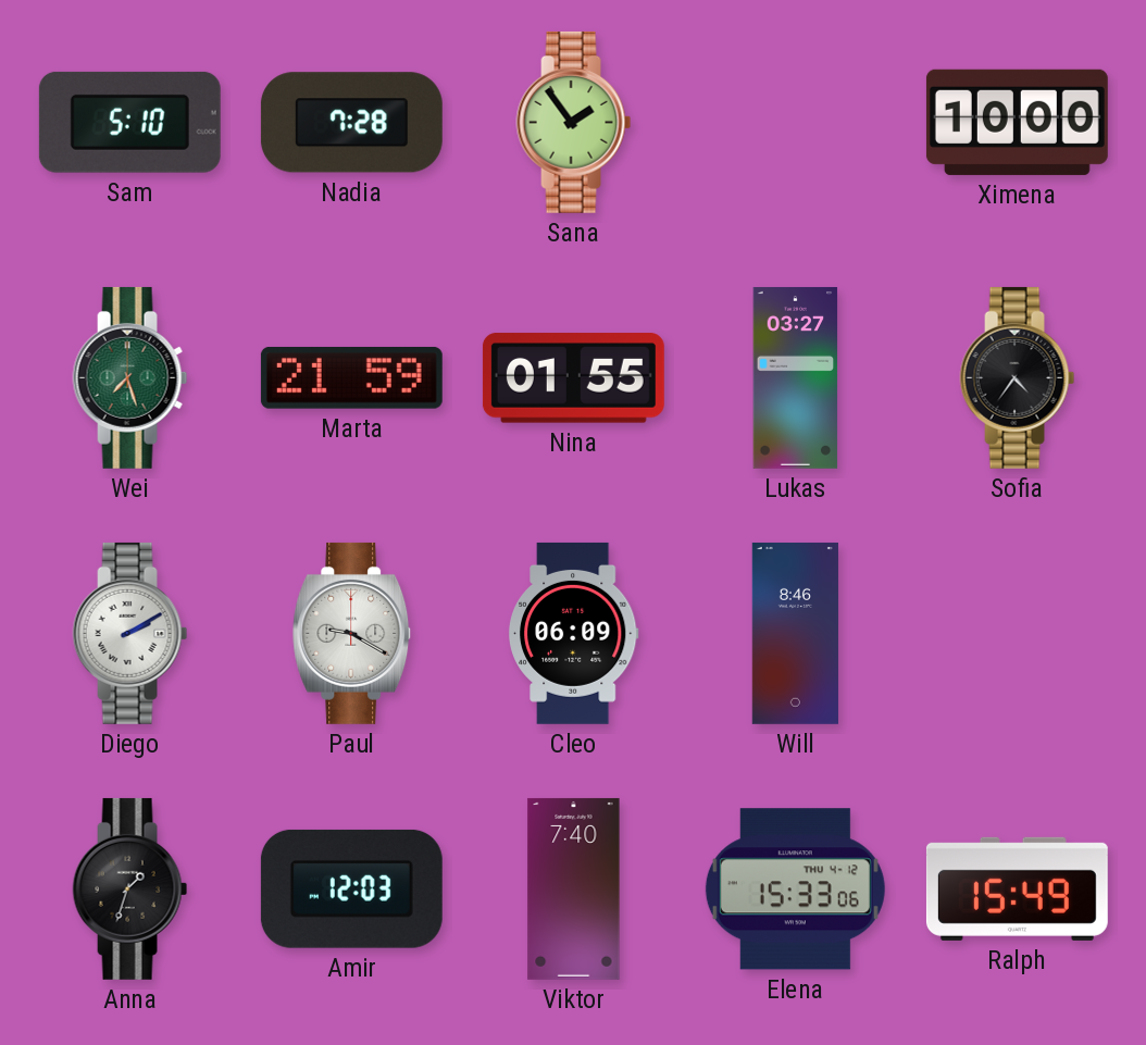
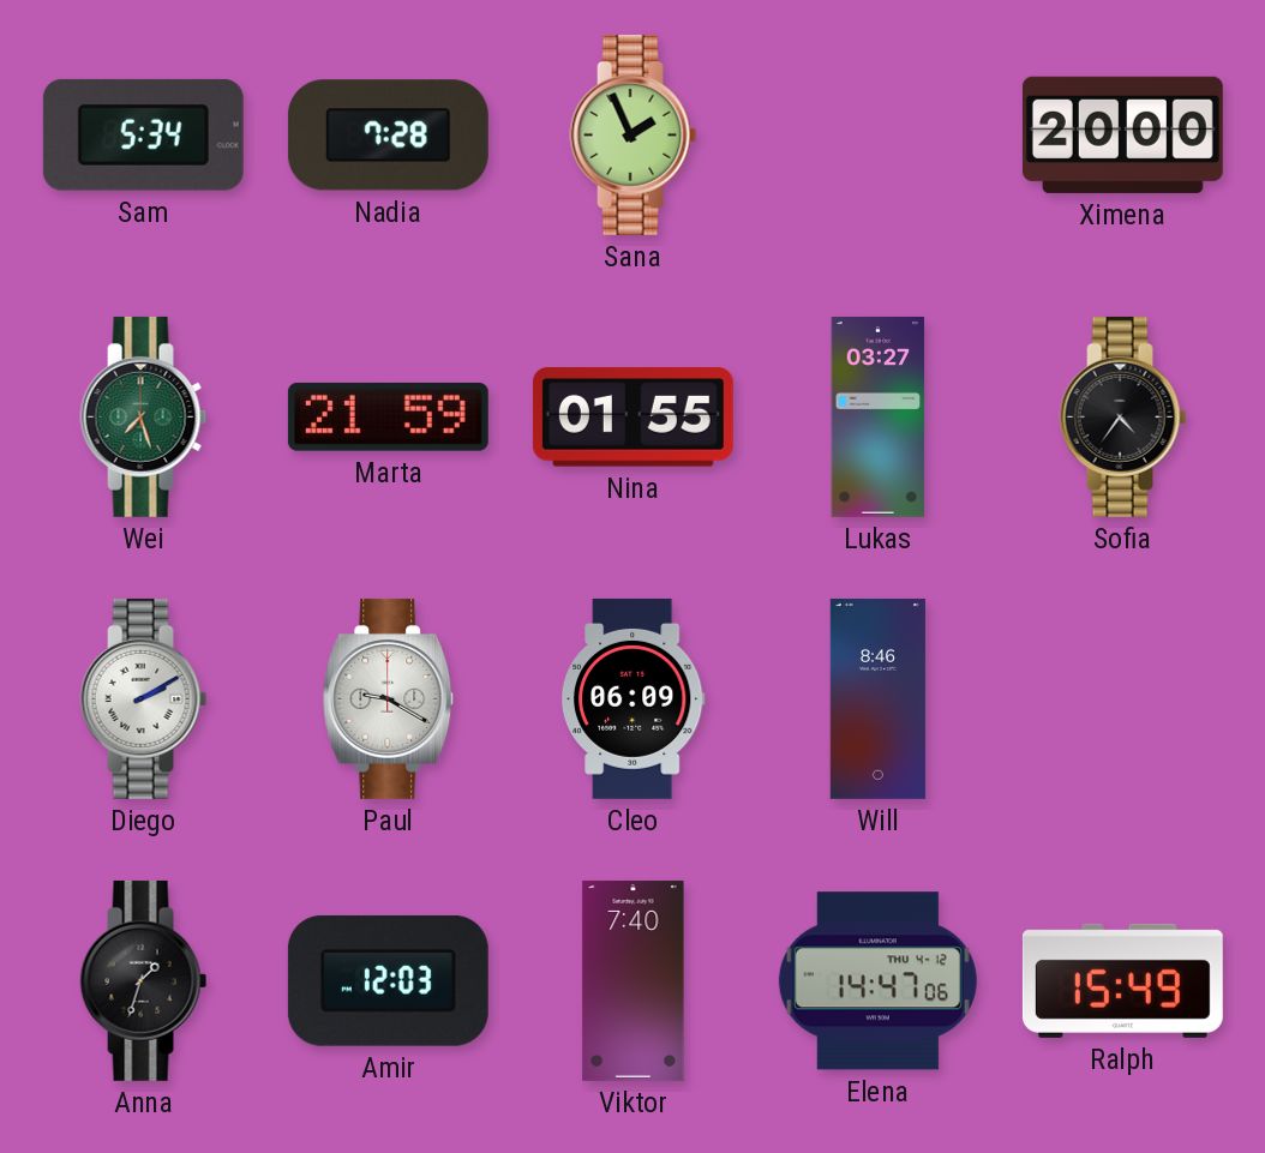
Sam: 5:10 -> 5:34
Sana: 1:54 -> 1:56
Ximena: 10:00 -> 20:00
Elena: 15:33 -> 14:47
